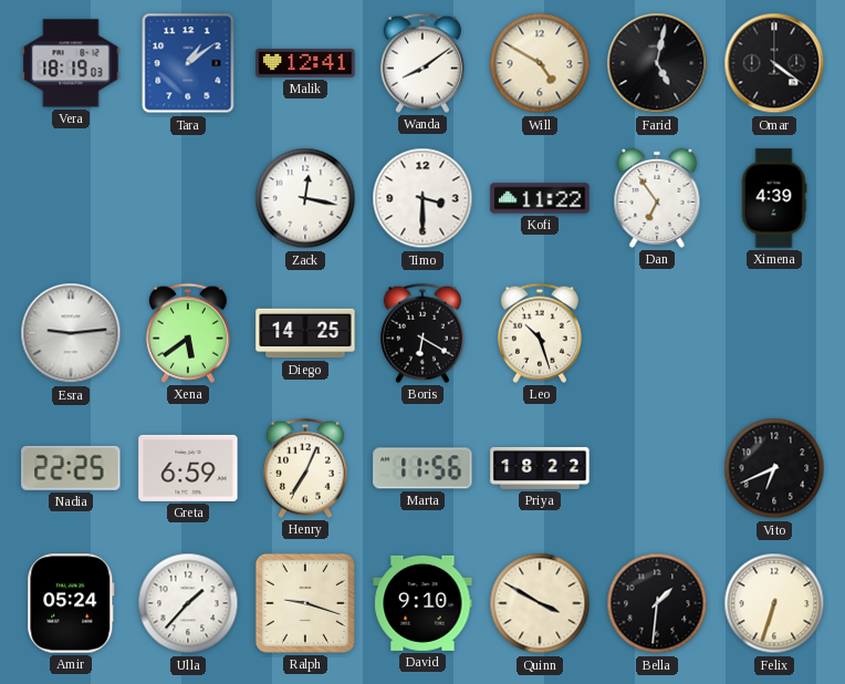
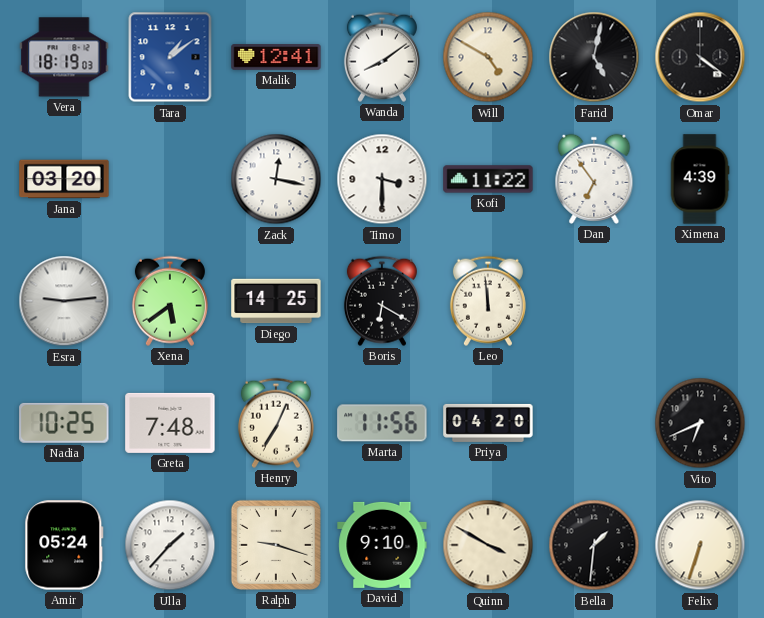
Jana: none -> 03:20
Leo: 10:27 -> 11:59
Nadia: 22:25 -> 10:25
Greta: 6:59 -> 7:48
Priya: 18:22 -> 04:20
